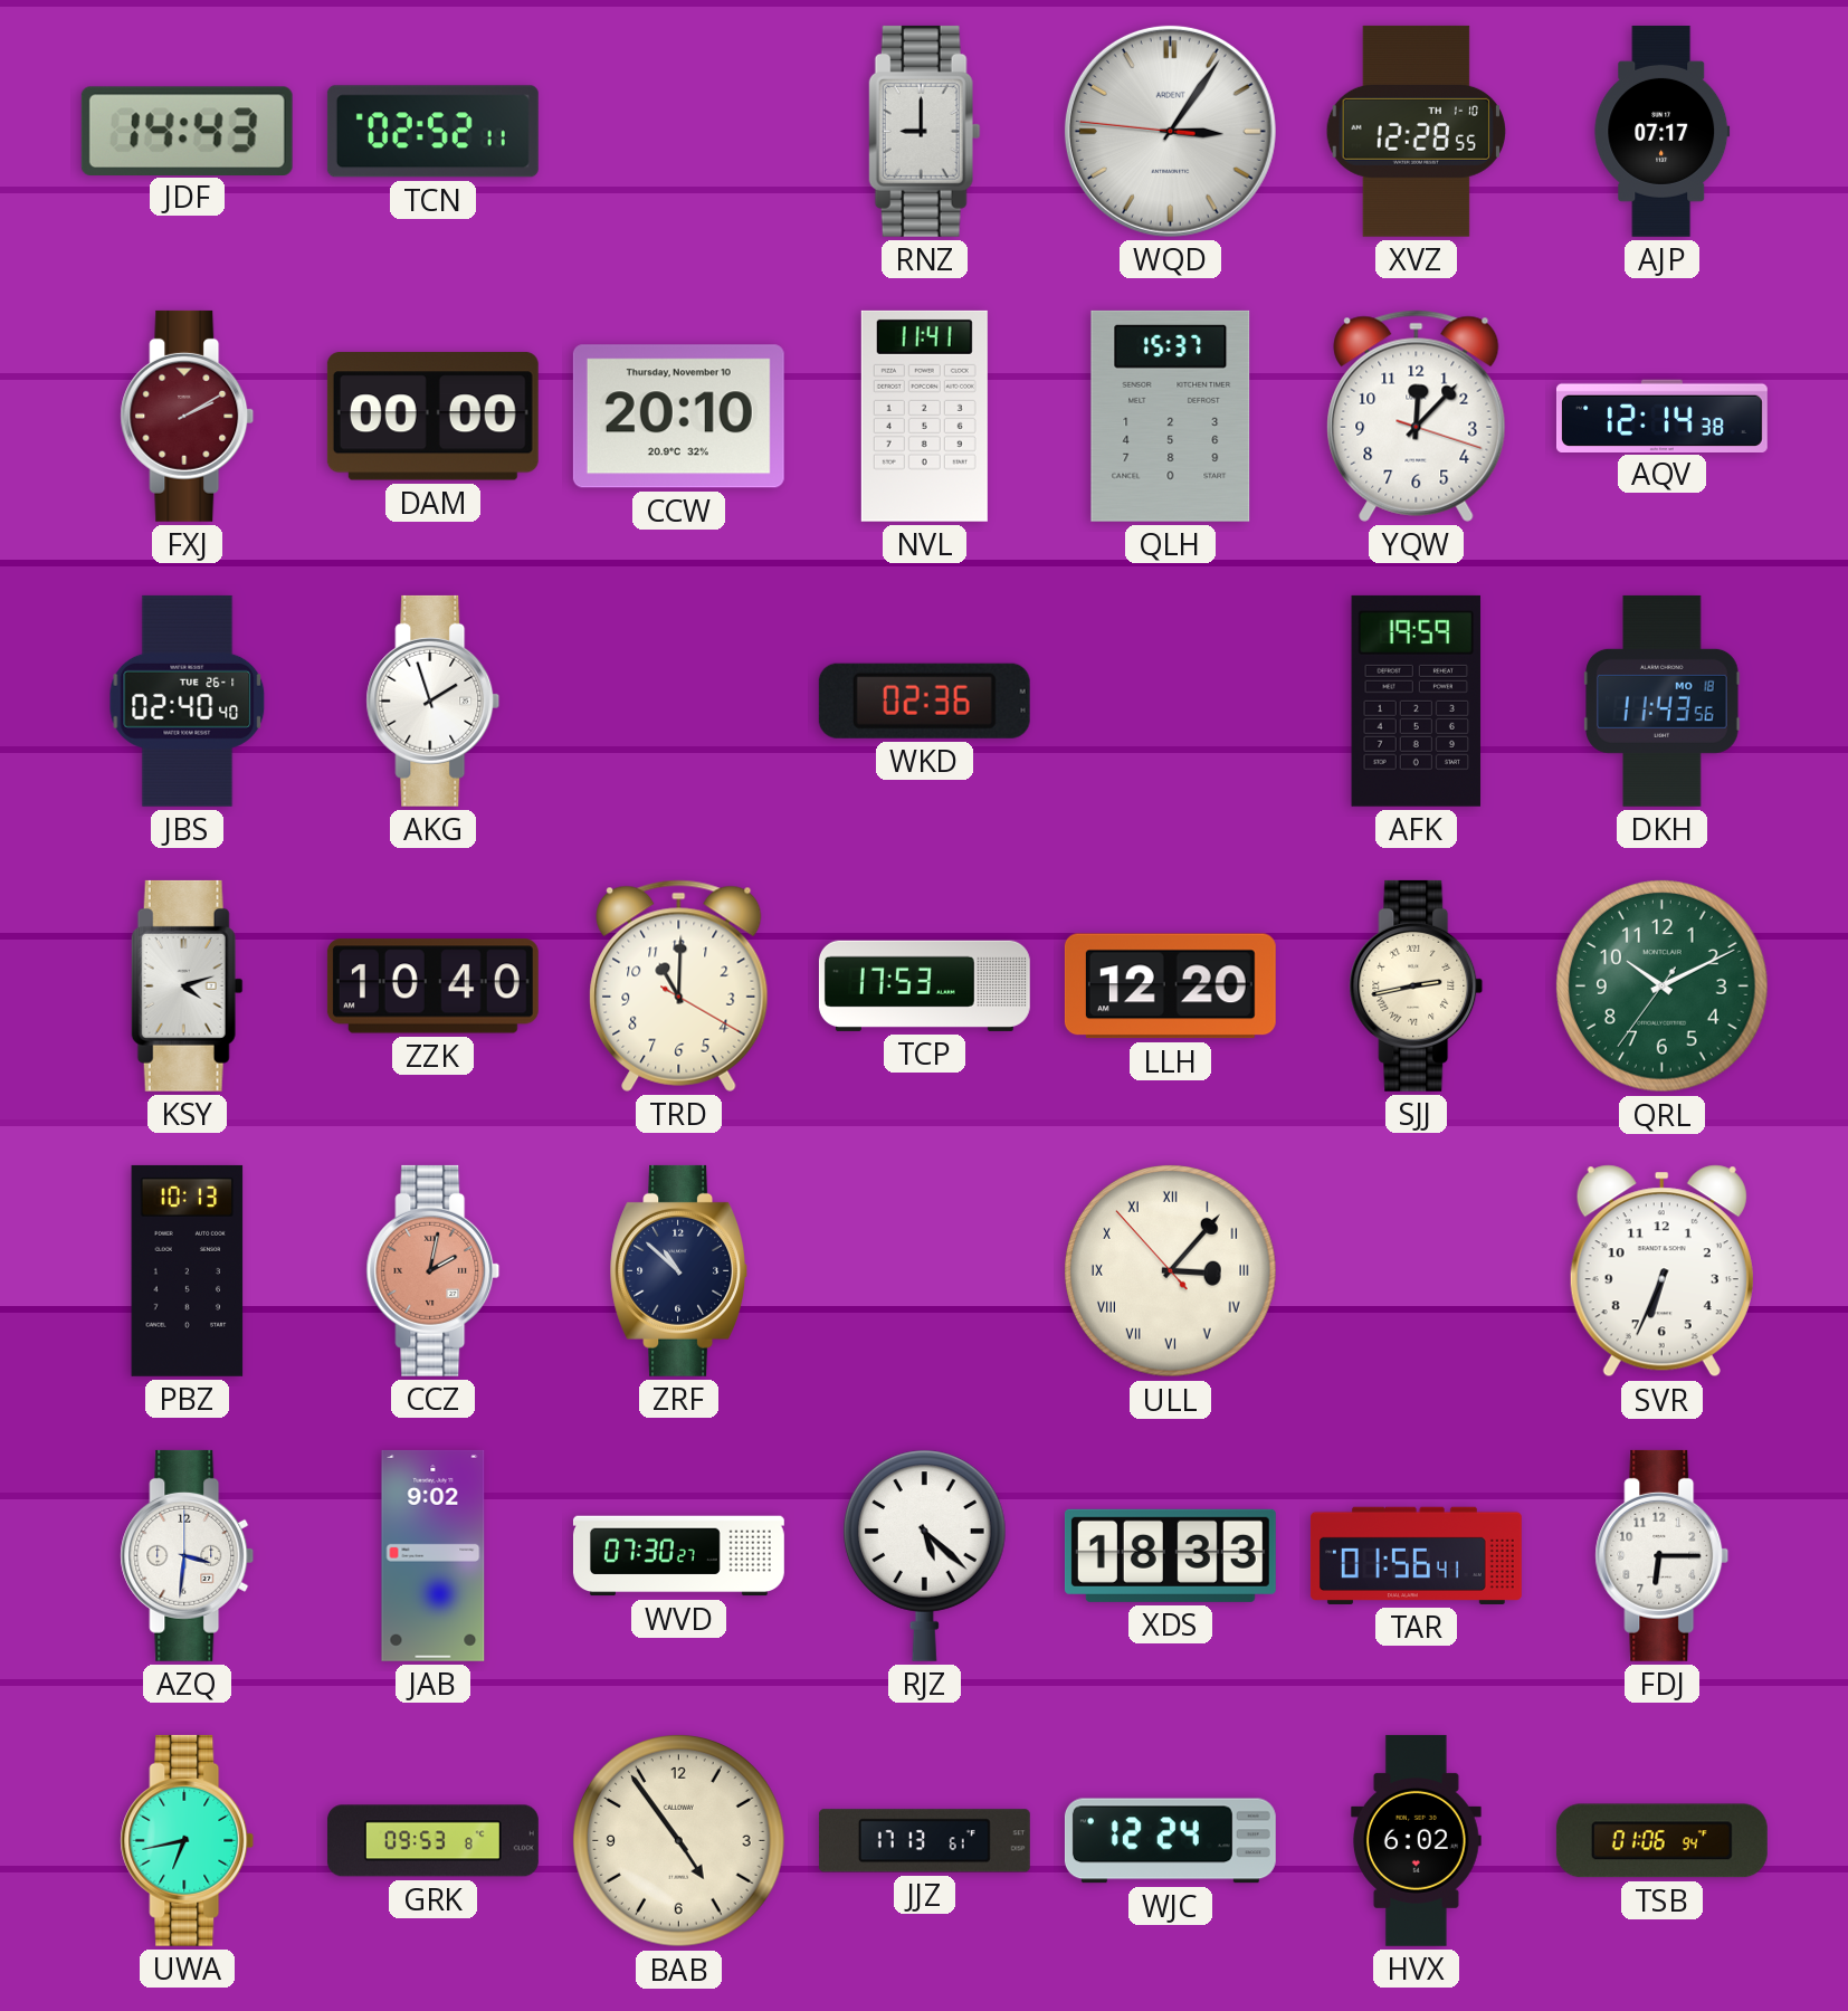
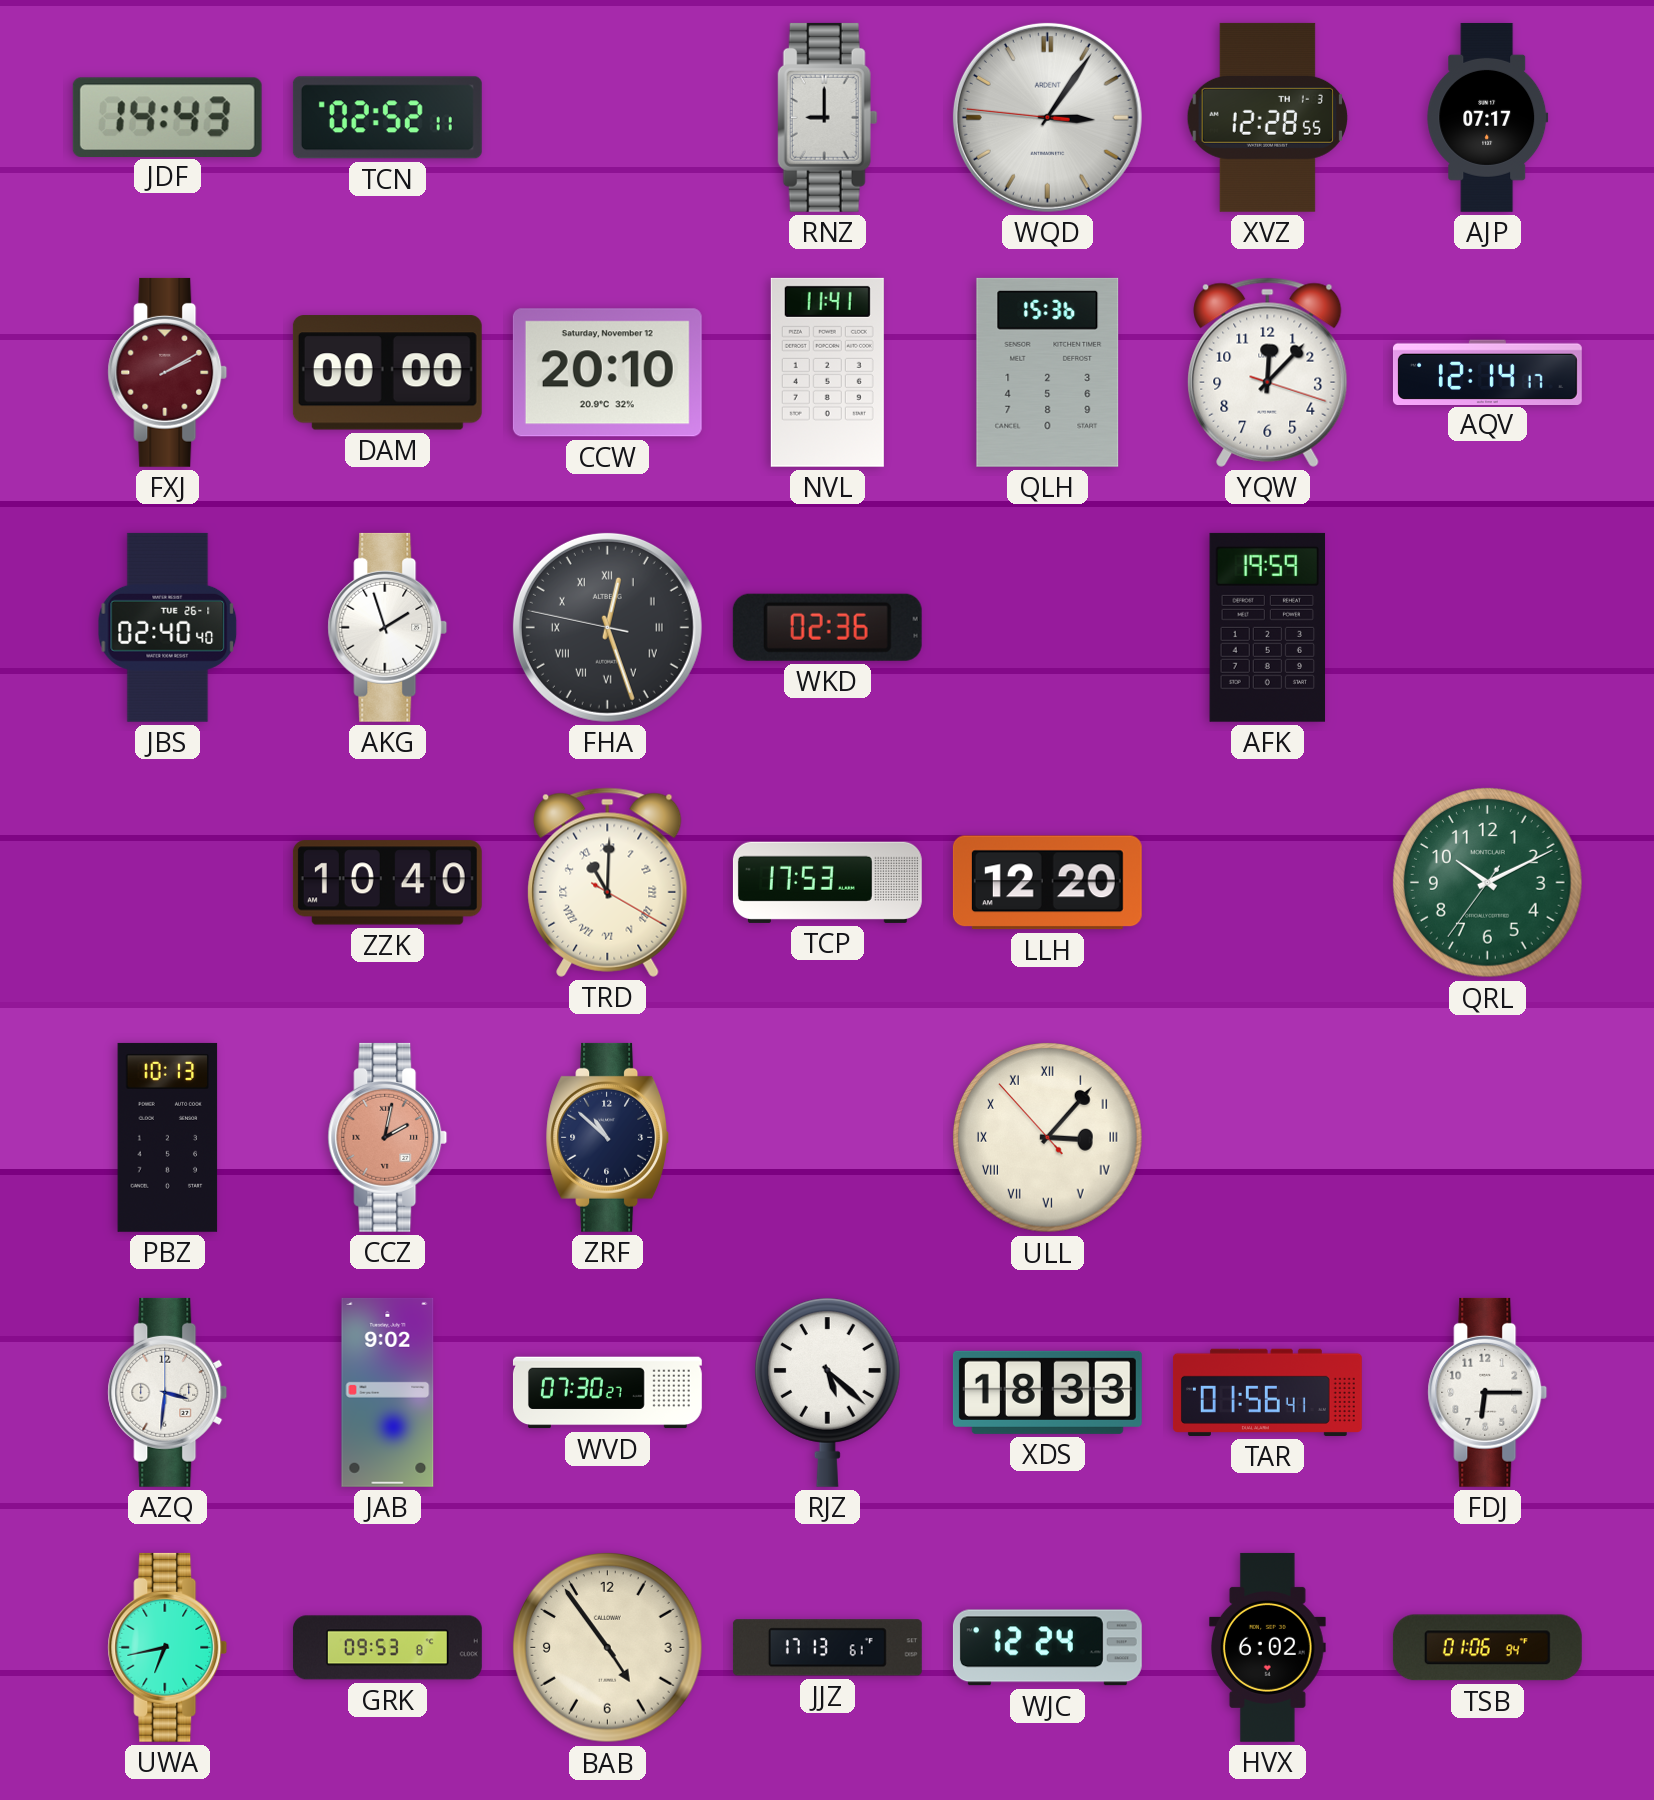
XVZ date: TH 1-10 -> TH 1-3
CCW date: Thursday, November 10 -> Saturday, November 12
QLH: 15:37 -> 15:36
AQV: 12:14:38 -> 12:14:17
FHA: none -> 12:26
DKH: 11:43 -> none
KSY: 4:12 -> none
TRD numerals: Arabic -> Roman
SJJ: 2:43 -> none
SVR: 6:34 -> none
